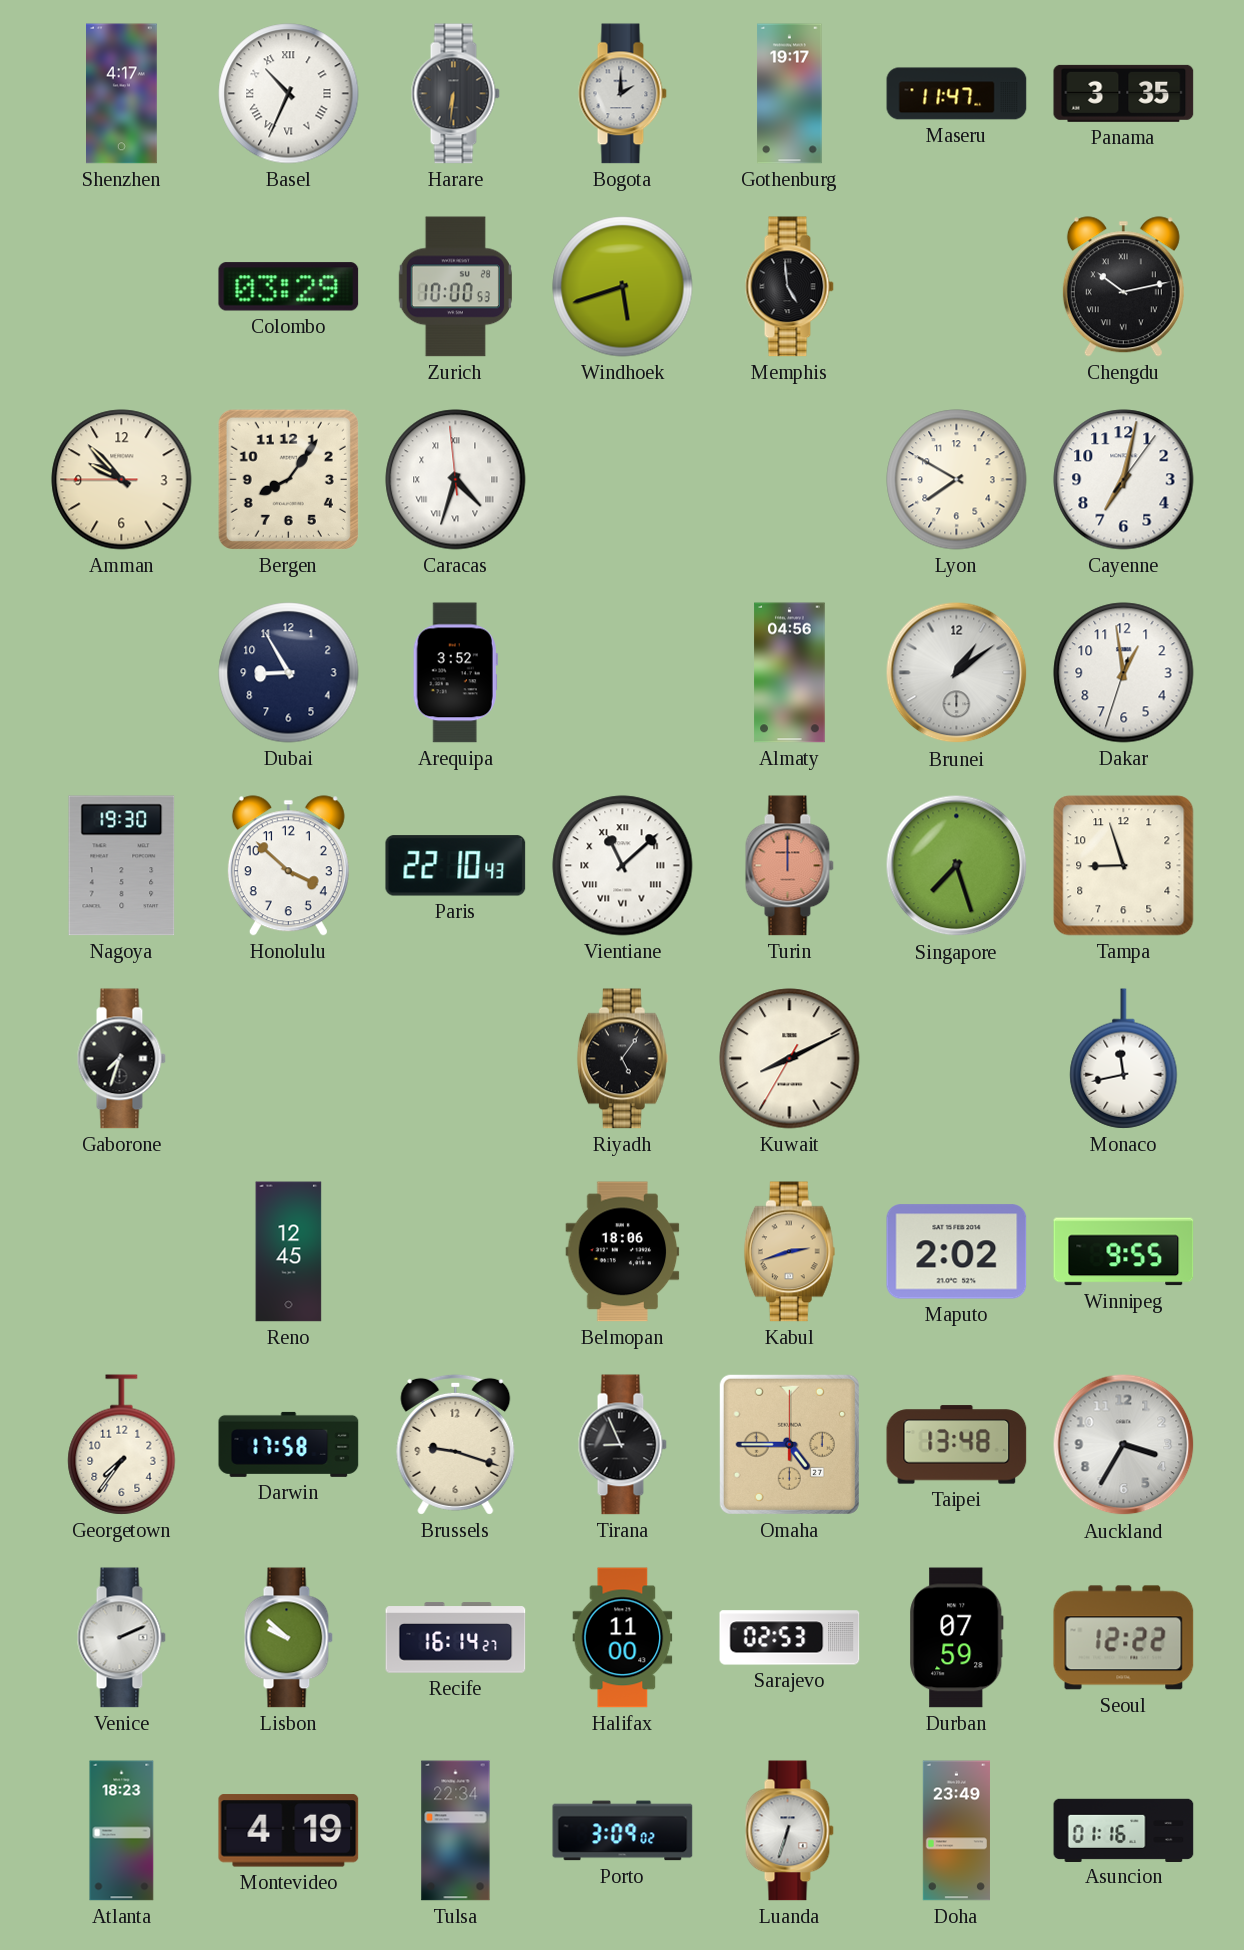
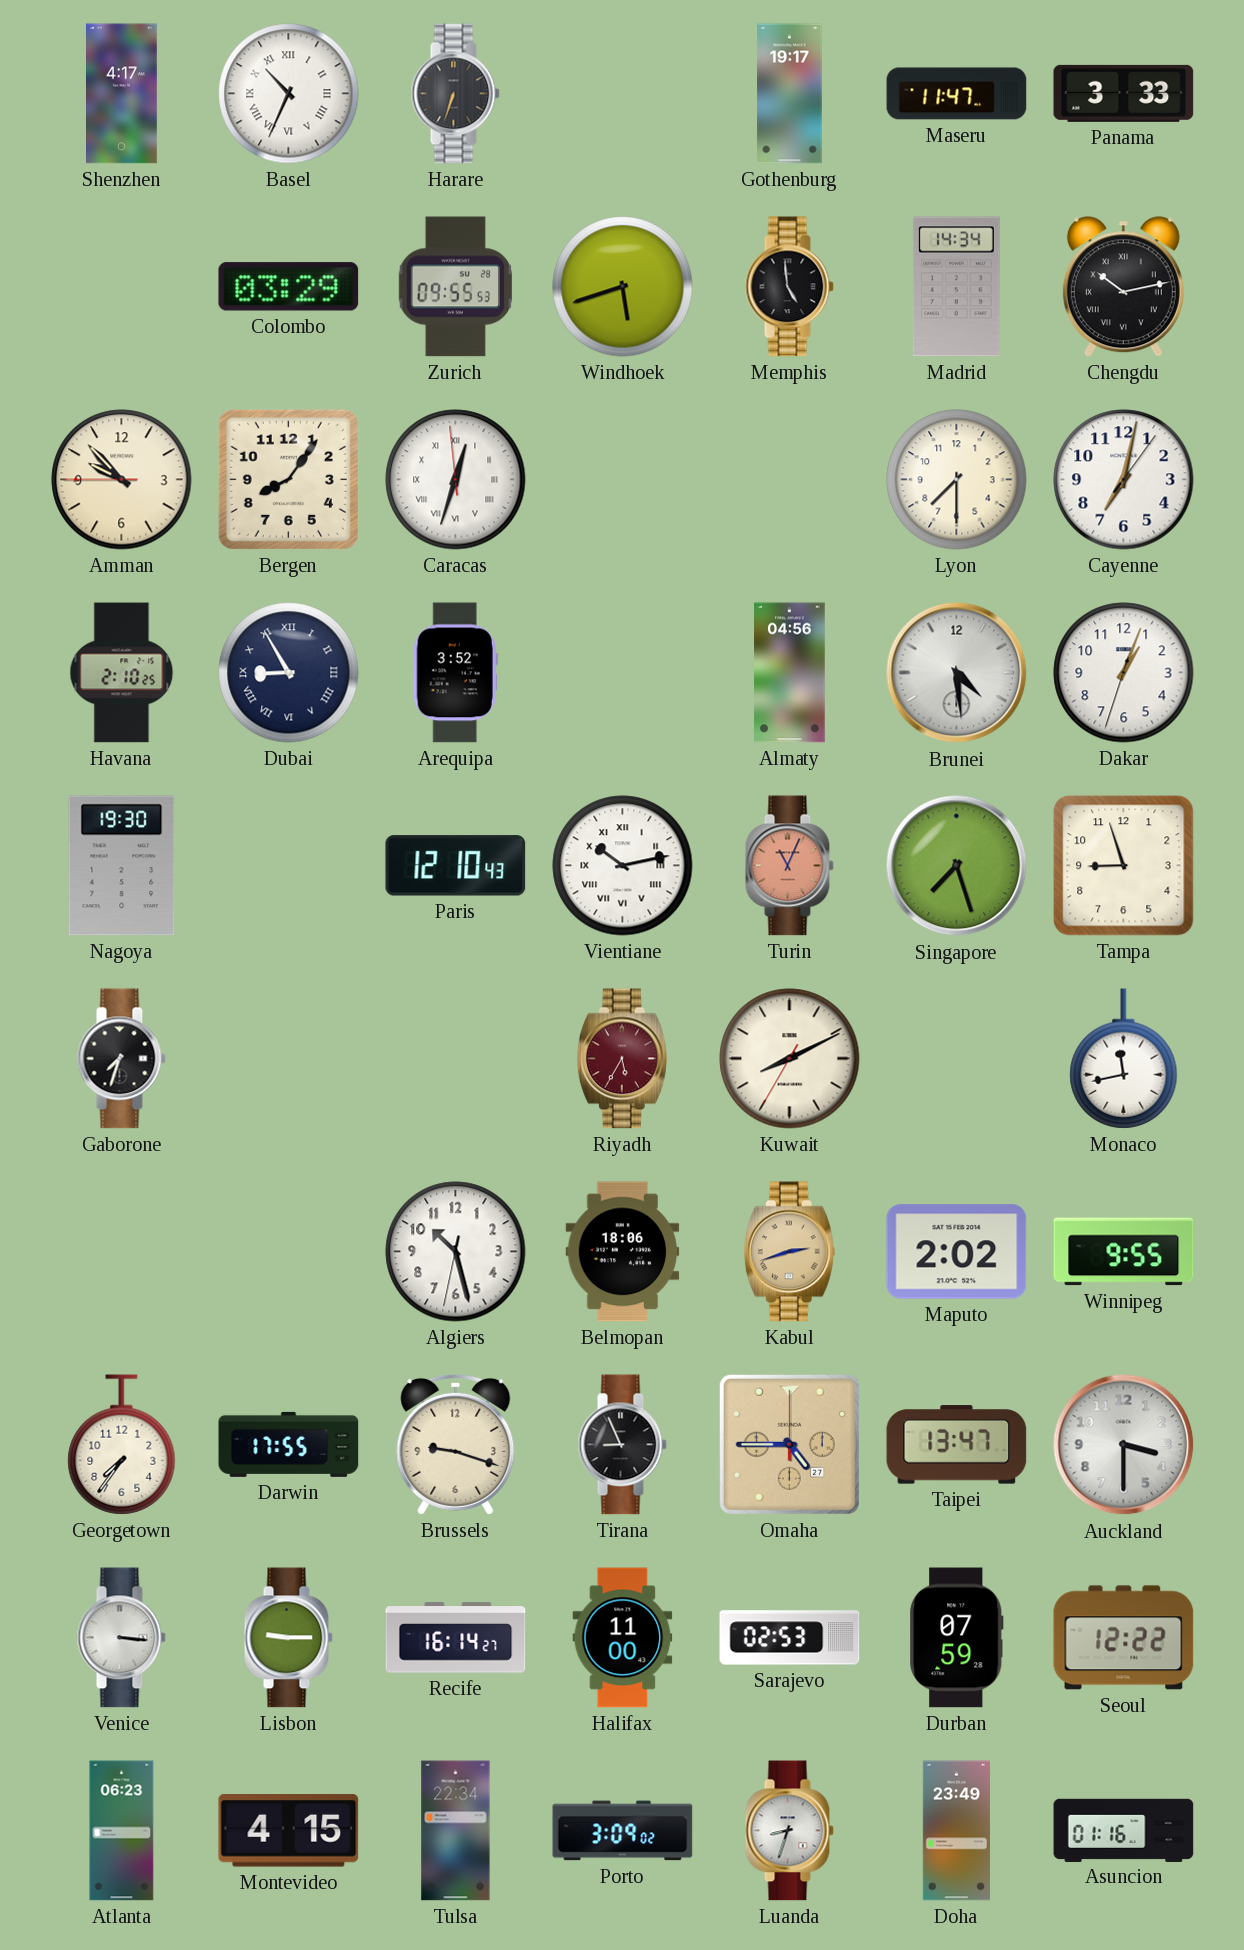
Harare: 6:31 -> 6:33
Bogota: 2:00 -> none
Panama: 3:35 -> 3:33
Zurich: 10:00 -> 09:55
Madrid: none -> 14:34
Caracas: 4:32 -> 12:32
Lyon: 7:50 -> 7:30
Havana: none -> 2:10
Dubai numerals: Arabic -> Roman
Brunei: 1:09 -> 4:29
Dakar: 12:58 -> 1:03
Honolulu: 3:52 -> none
Paris: 22:10 -> 12:10
Vientiane: 11:08 -> 10:13
Turin: 12:00 -> 11:04
Riyadh: 5:06 -> 5:35
Riyadh dial: black -> burgundy
Reno: 12:45 -> none
Algiers: none -> 10:27
Darwin: 17:58 -> 17:55
Taipei: 13:48 -> 13:47
Auckland: 3:35 -> 3:30
Venice: 2:11 -> 3:16
Lisbon: 9:52 -> 9:15
Atlanta: 18:23 -> 06:23
Montevideo: 4:19 -> 4:15
Luanda: 6:33 -> 8:33
